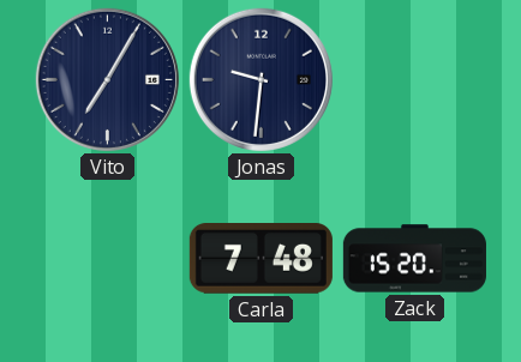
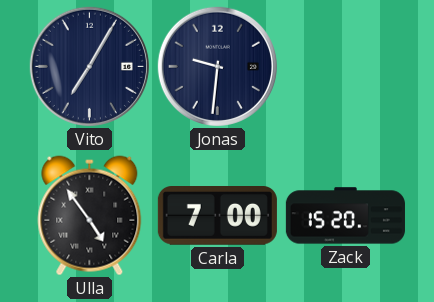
Ulla: none -> 4:54
Carla: 7:48 -> 7:00
